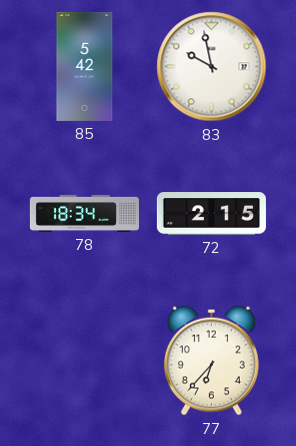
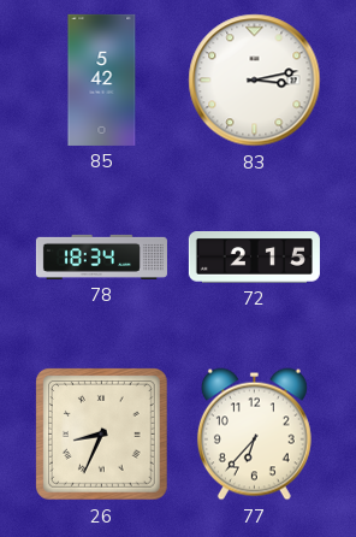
83: 9:58 -> 3:13
26: none -> 8:34
